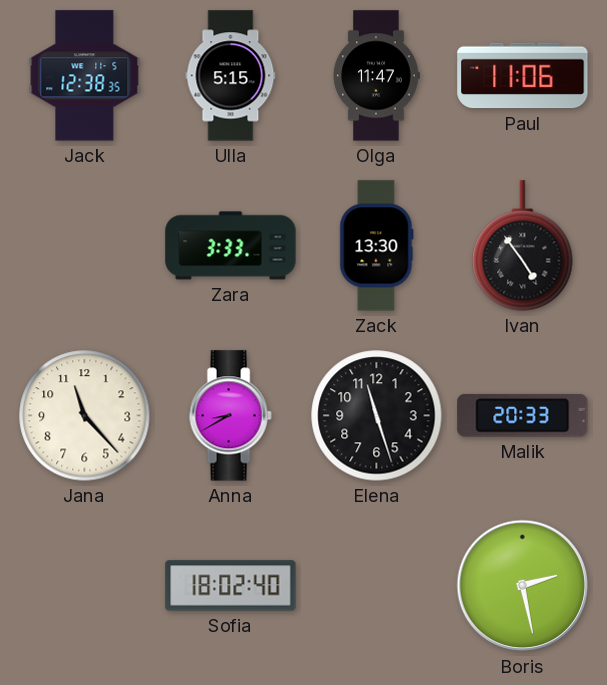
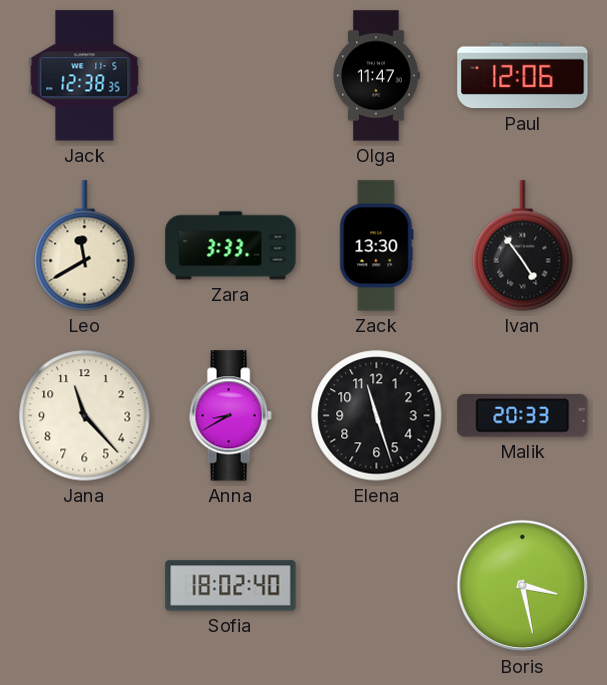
Ulla: 5:15 -> none
Paul: 11:06 -> 12:06
Leo: none -> 11:40
Boris: 2:28 -> 3:28
